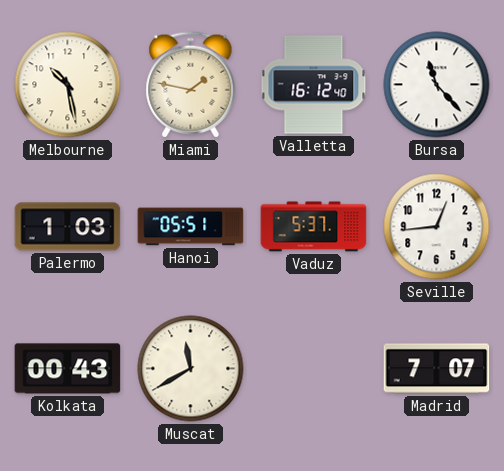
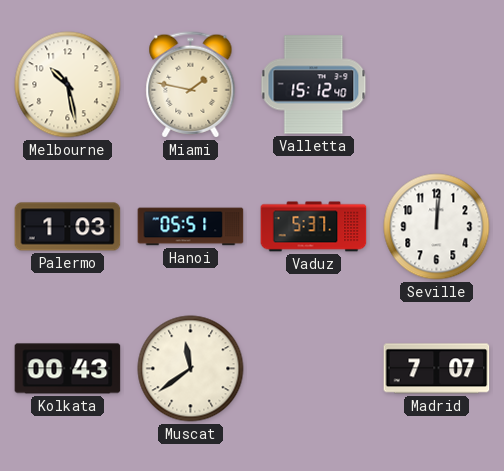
Valletta: 16:12 -> 15:12
Bursa: 11:23 -> none
Seville: 12:44 -> 12:01
Muscat: 11:40 -> 11:39
